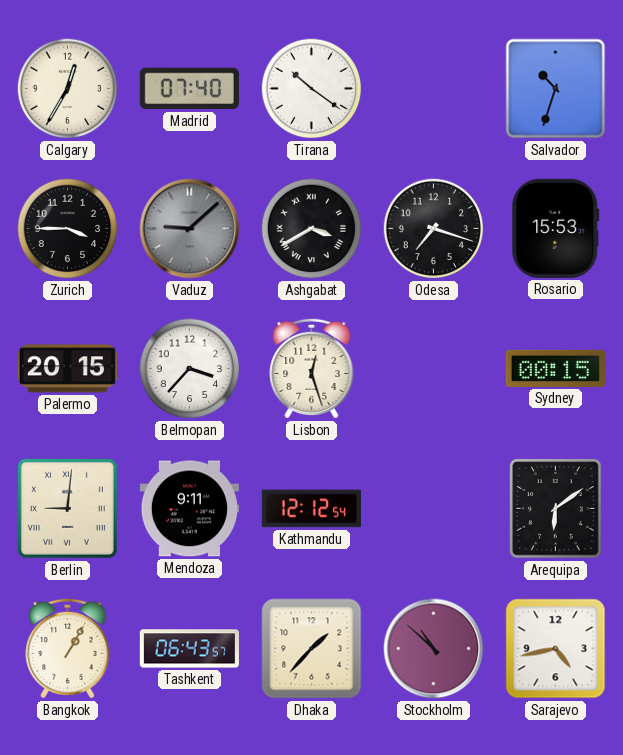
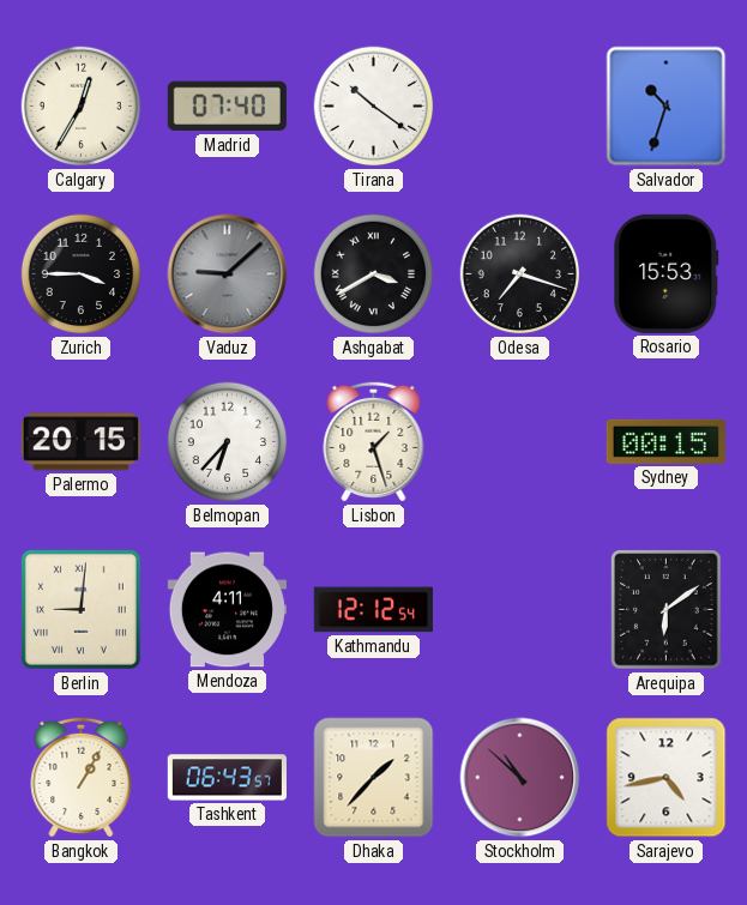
Belmopan: 3:37 -> 6:37
Lisbon: 12:27 -> 1:27
Mendoza: 9:11 -> 4:11
